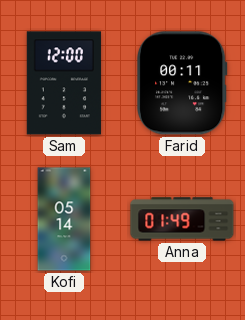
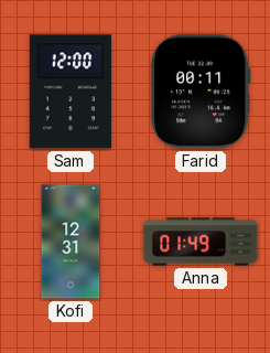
Kofi: 05:14 -> 12:31
